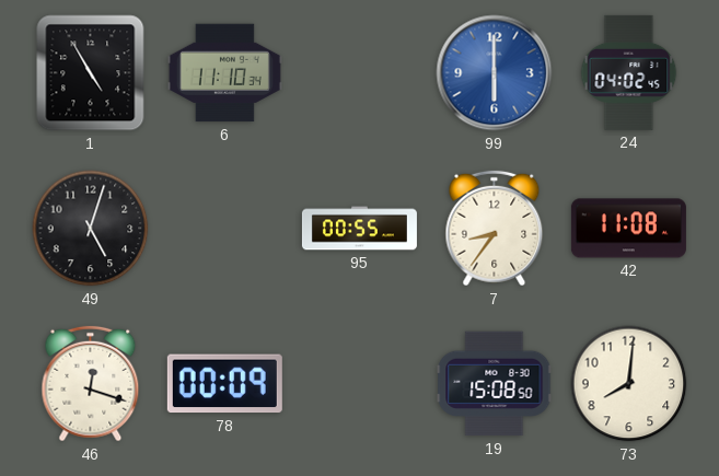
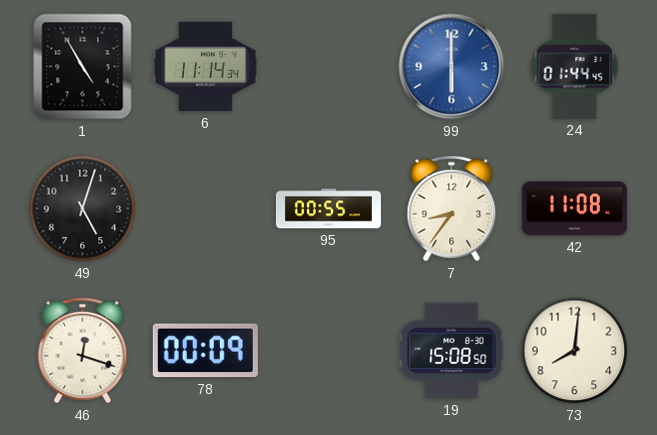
6: 11:10 -> 11:14
24: 04:02 -> 01:44
